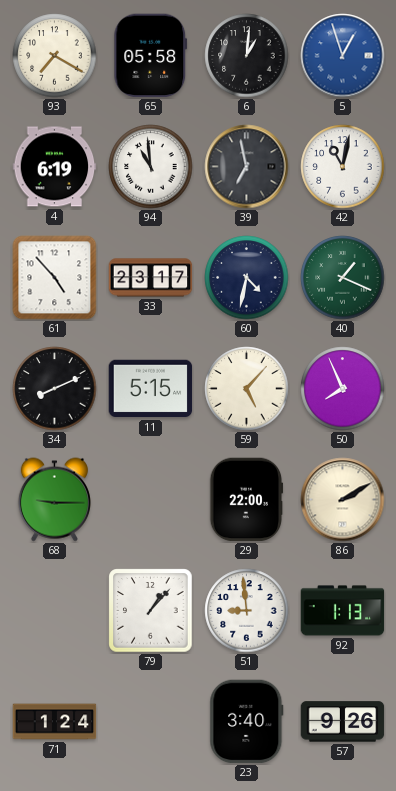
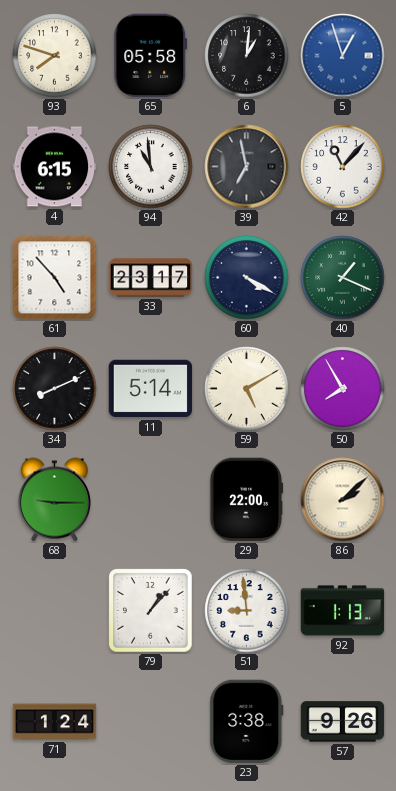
93: 7:20 -> 7:48
4: 6:19 -> 6:15
42: 11:02 -> 11:07
60: 4:32 -> 4:20
11: 5:15 -> 5:14
59: 5:07 -> 5:10
50: 7:56 -> 7:55
86: 2:10 -> 2:08
23: 3:40 -> 3:38
